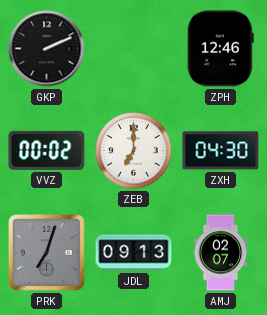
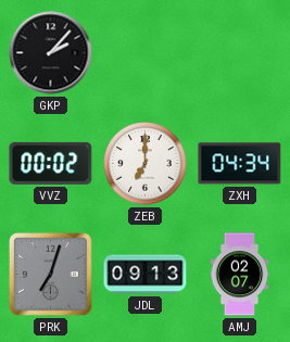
GKP: 2:11 -> 2:07
ZPH: 12:46 -> none
ZXH: 04:30 -> 04:34
